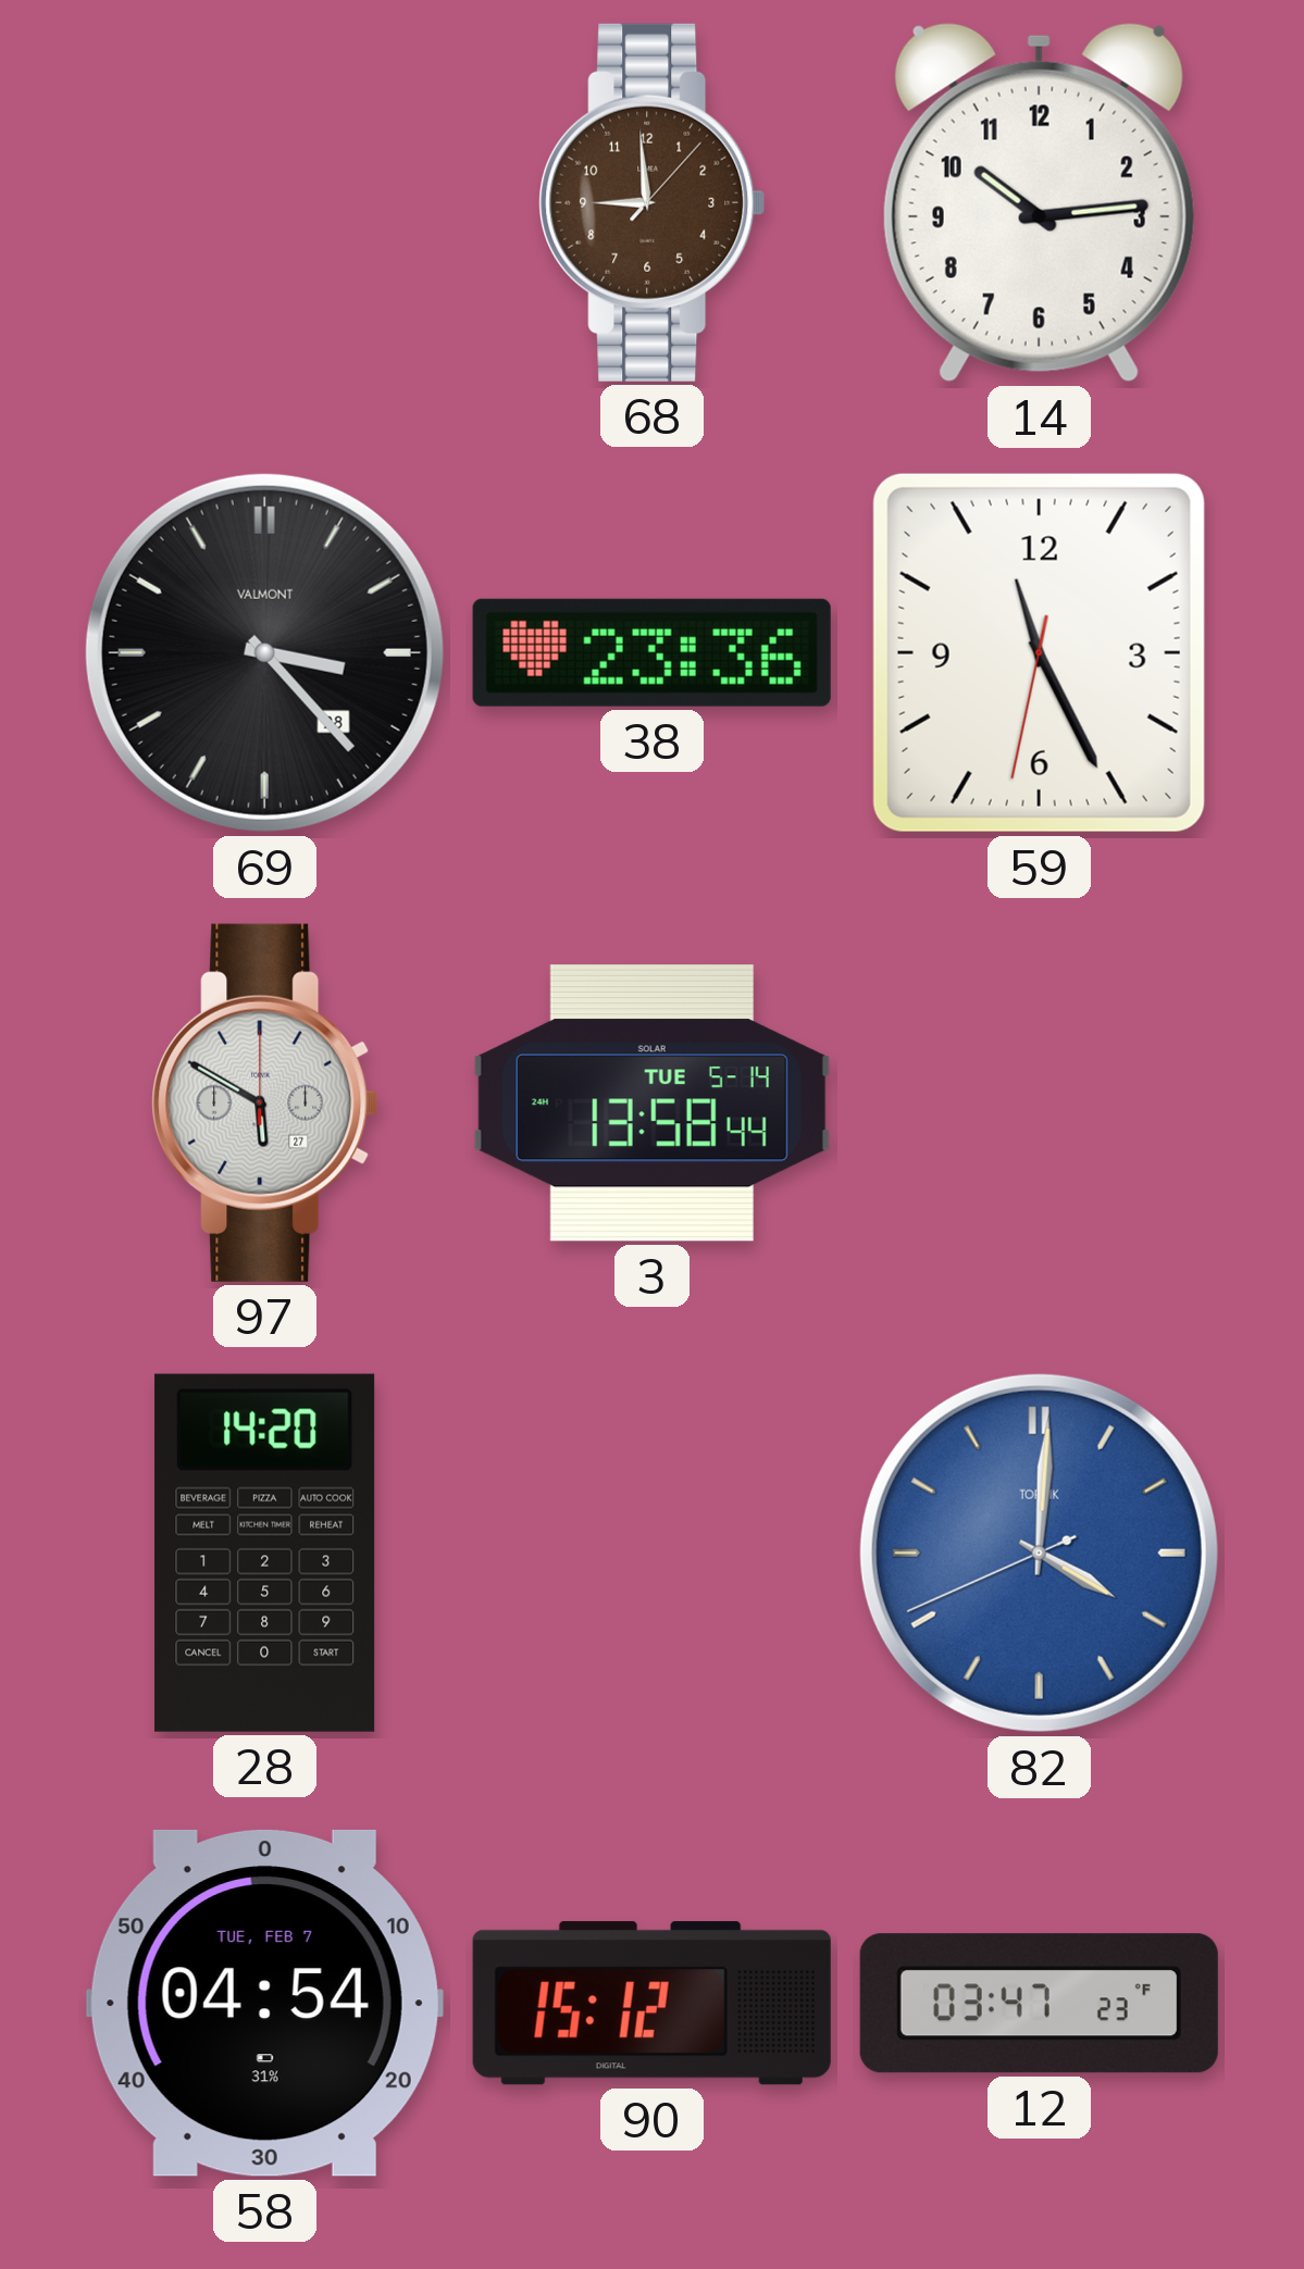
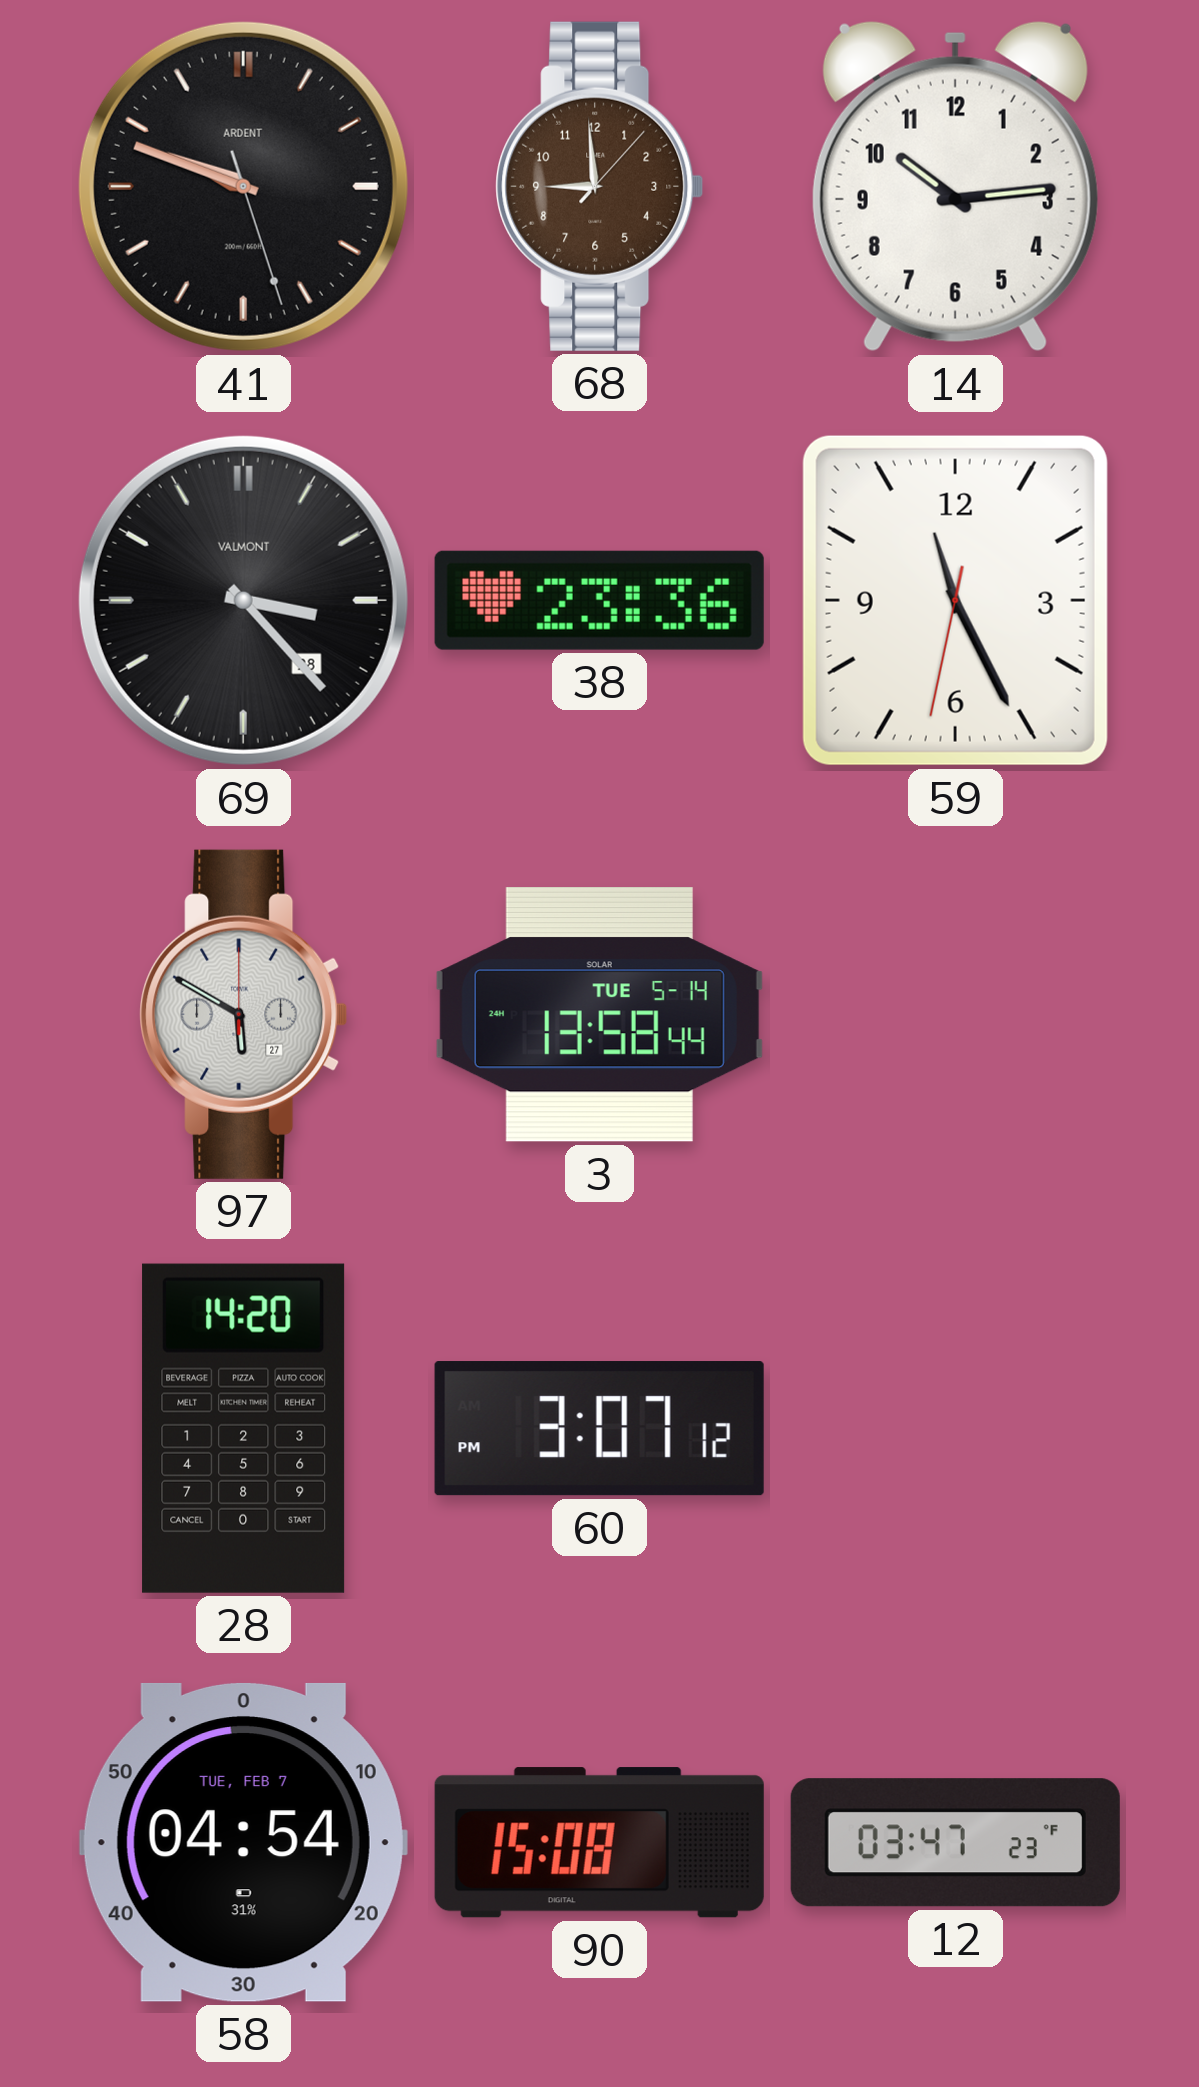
41: none -> 9:48
60: none -> 3:07
82: 4:00 -> none
90: 15:12 -> 15:08
